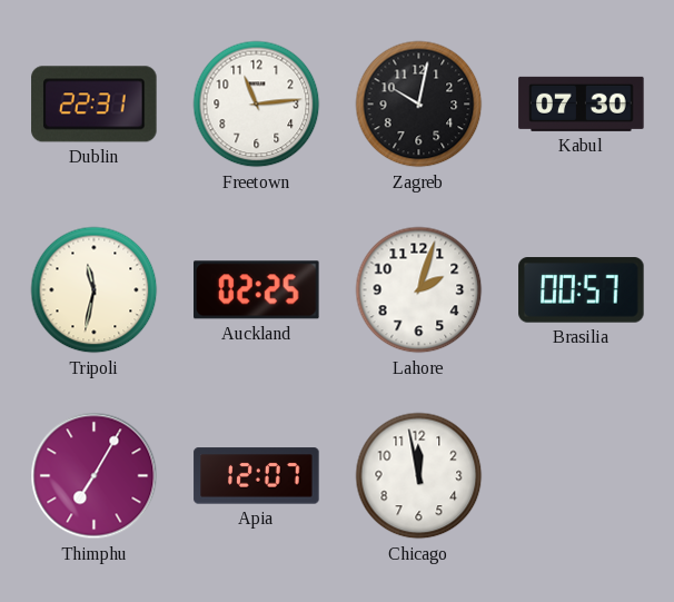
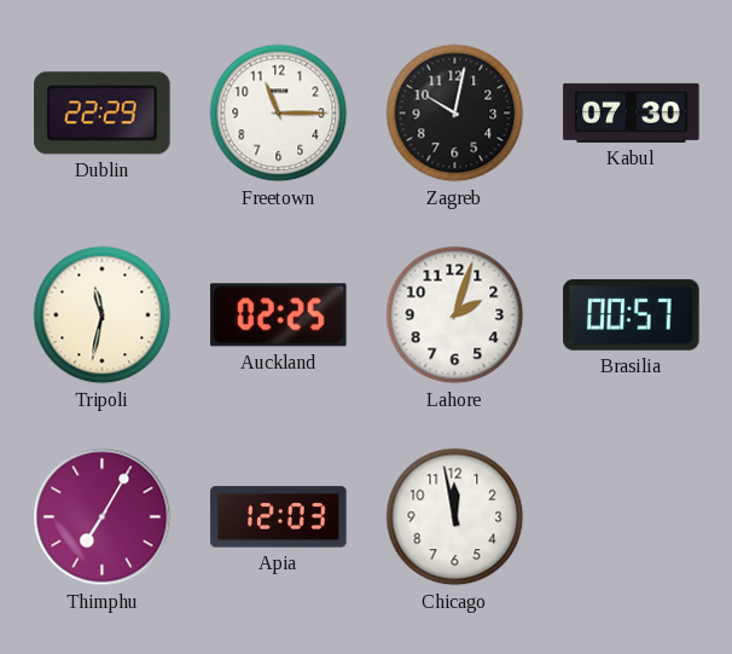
Dublin: 22:31 -> 22:29
Freetown: 11:14 -> 11:15
Apia: 12:07 -> 12:03
